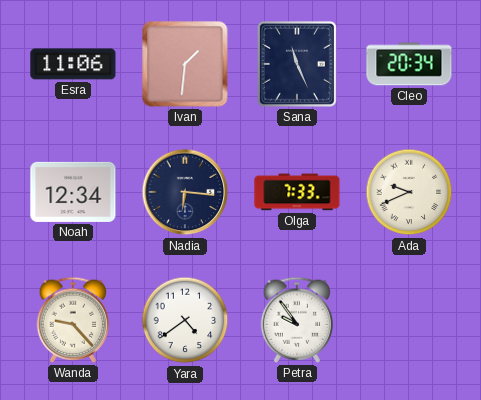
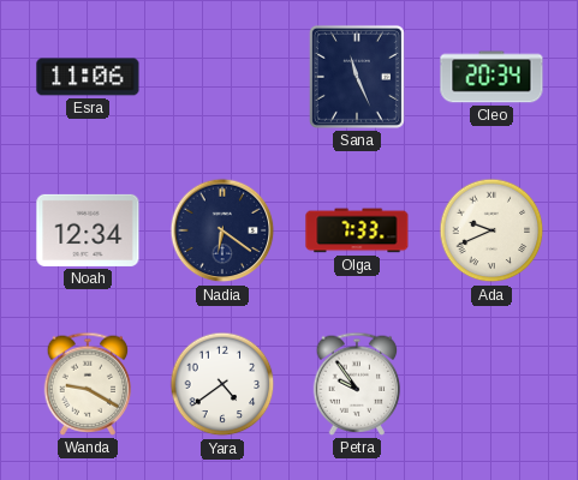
Ivan: 1:31 -> none
Nadia: 6:16 -> 6:21
Wanda: 9:23 -> 9:20
